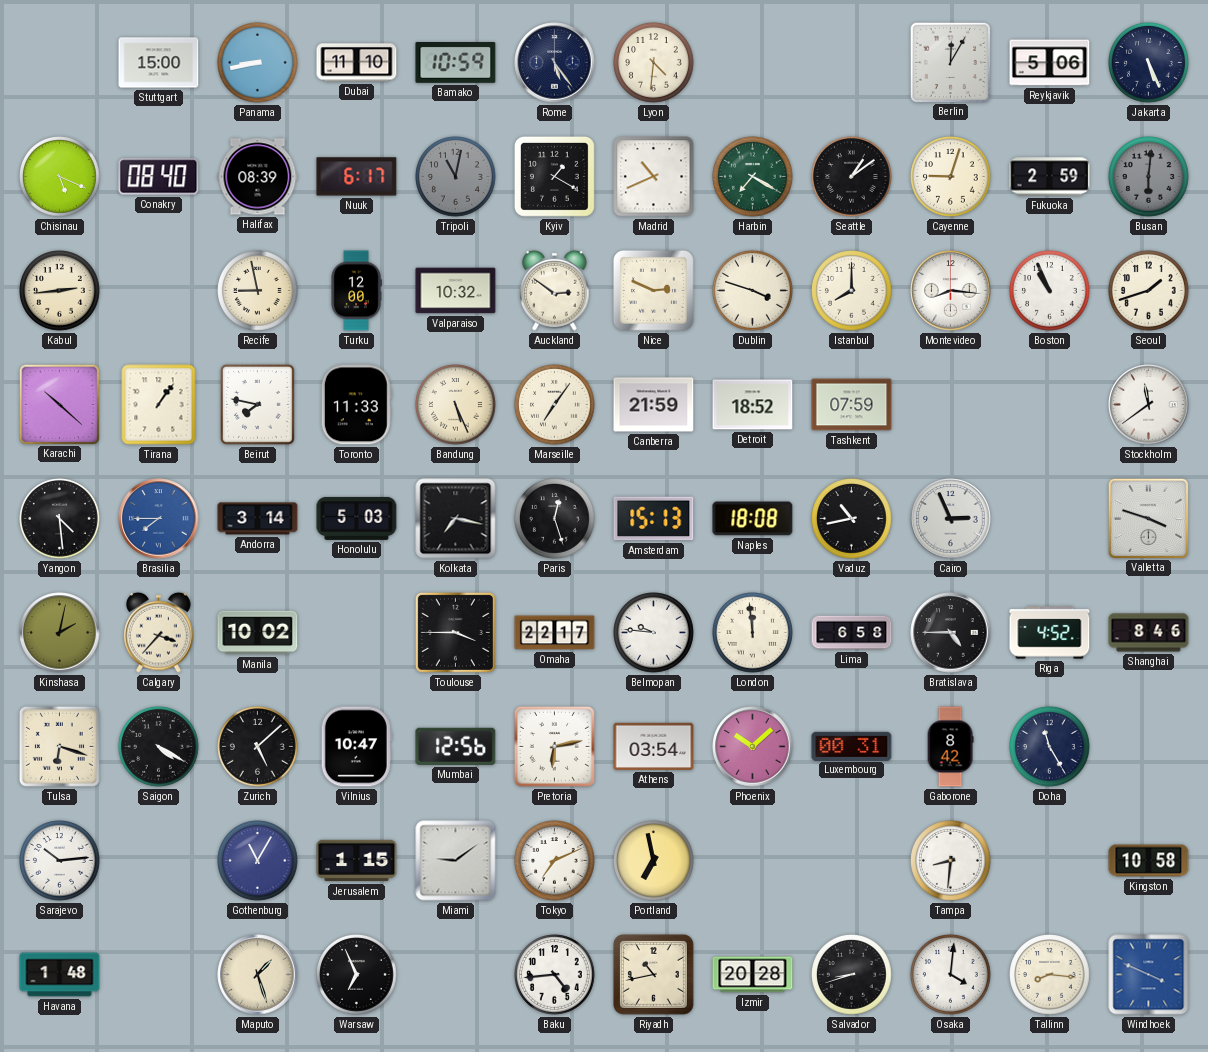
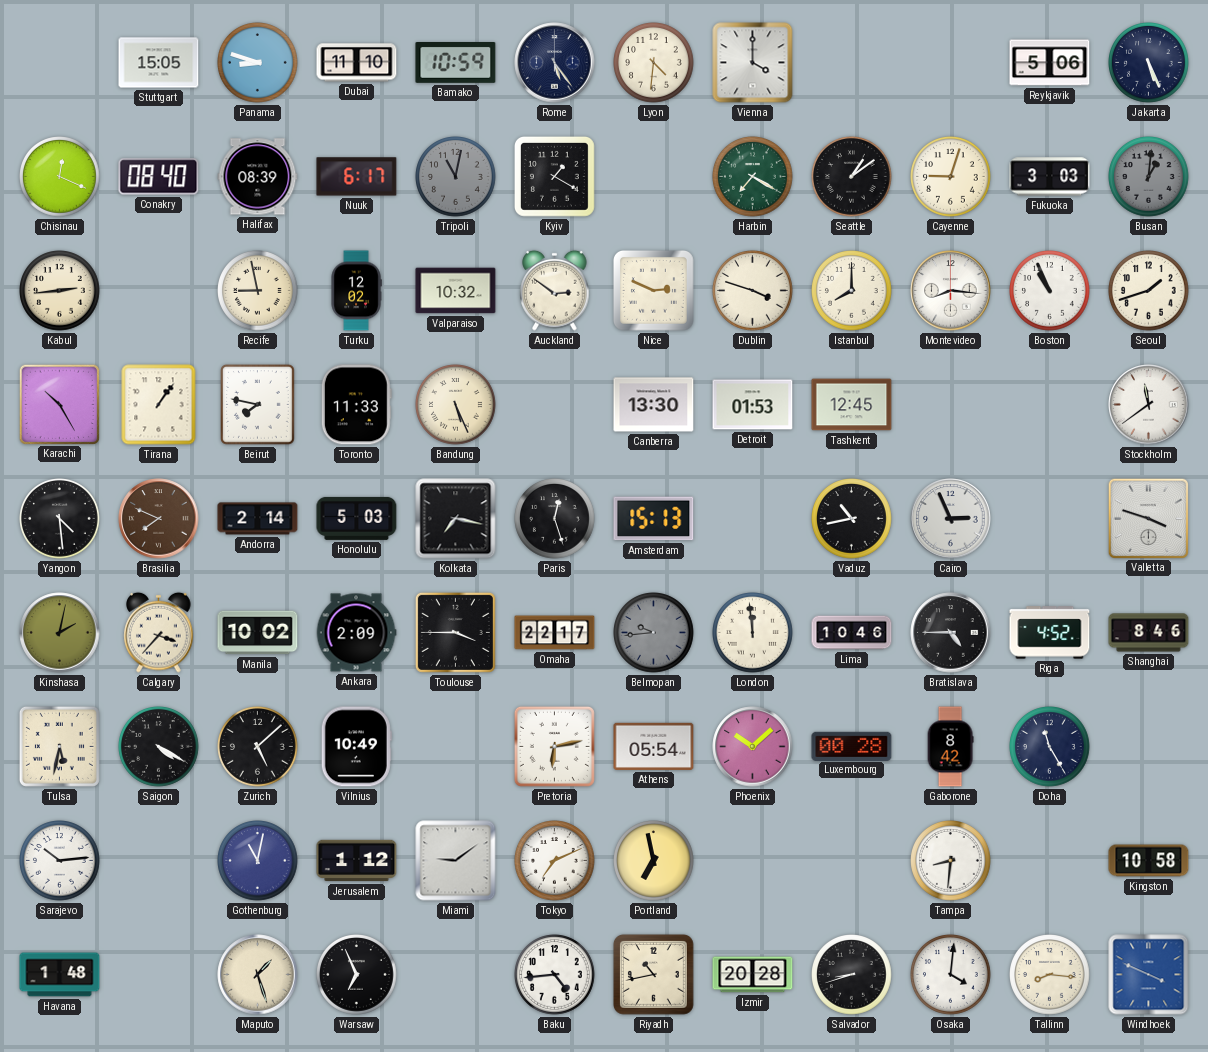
Stuttgart: 15:00 -> 15:05
Panama: 8:43 -> 8:48
Vienna: none -> 4:00
Berlin: 12:05 -> none
Chisinau: 5:19 -> 12:19
Madrid: 10:41 -> none
Fukuoka: 2:59 -> 3:03
Busan: 6:01 -> 1:01
Turku: 12:00 -> 12:02
Karachi: 10:22 -> 10:25
Marseille: 7:06 -> none
Canberra: 21:59 -> 13:30
Detroit: 18:52 -> 01:53
Tashkent: 07:59 -> 12:45
Brasilia: 7:45 -> 7:49
Brasilia dial: blue -> brown
Andorra: 3:14 -> 2:14
Naples: 18:08 -> none
Ankara: none -> 2:09
Belmopan: 9:46 -> 9:44
Belmopan dial: white -> grey
Lima: 6:58 -> 10:46
Tulsa: 6:18 -> 5:32
Vilnius: 10:47 -> 10:49
Mumbai: 12:56 -> none
Athens: 03:54 -> 05:54
Luxembourg: 00:31 -> 00:28
Gothenburg: 11:05 -> 11:02
Jerusalem: 1:15 -> 1:12
